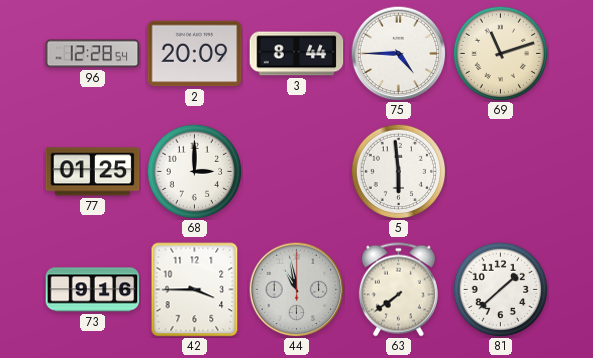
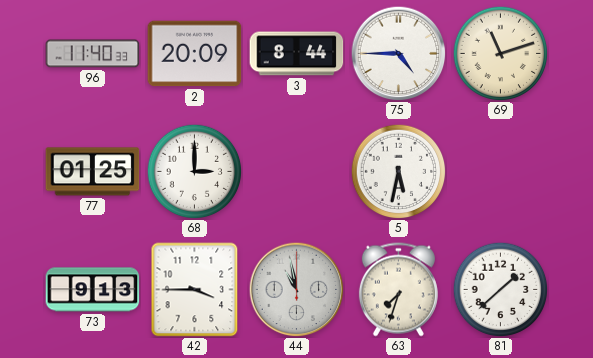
96: 12:28 -> 11:40
5: 5:59 -> 5:32
73: 9:16 -> 9:13
63: 7:39 -> 7:33
